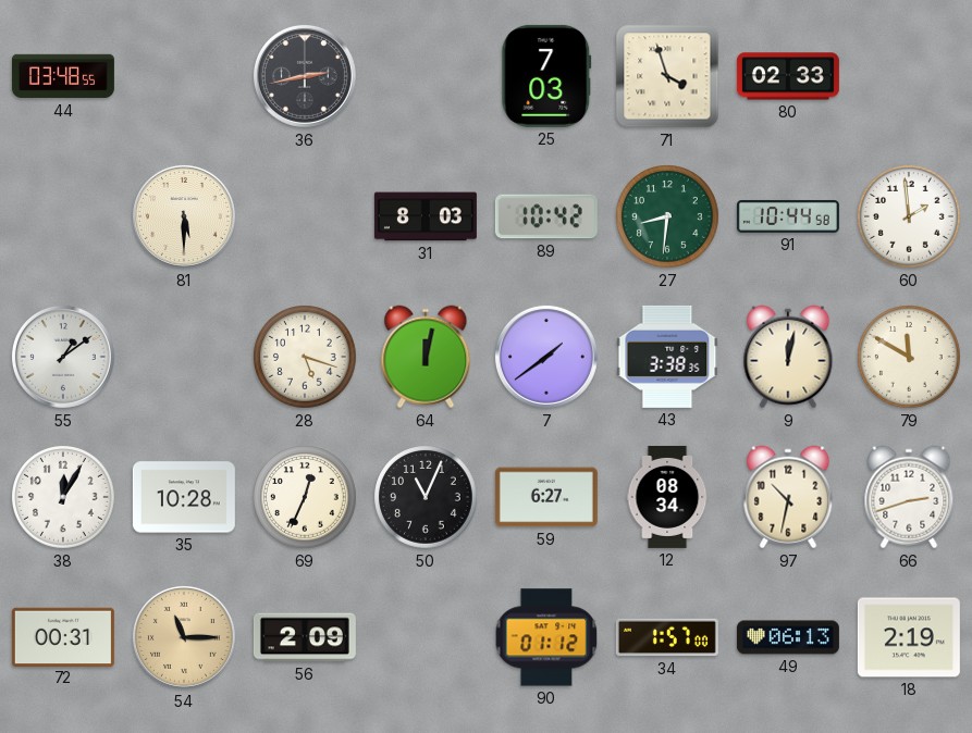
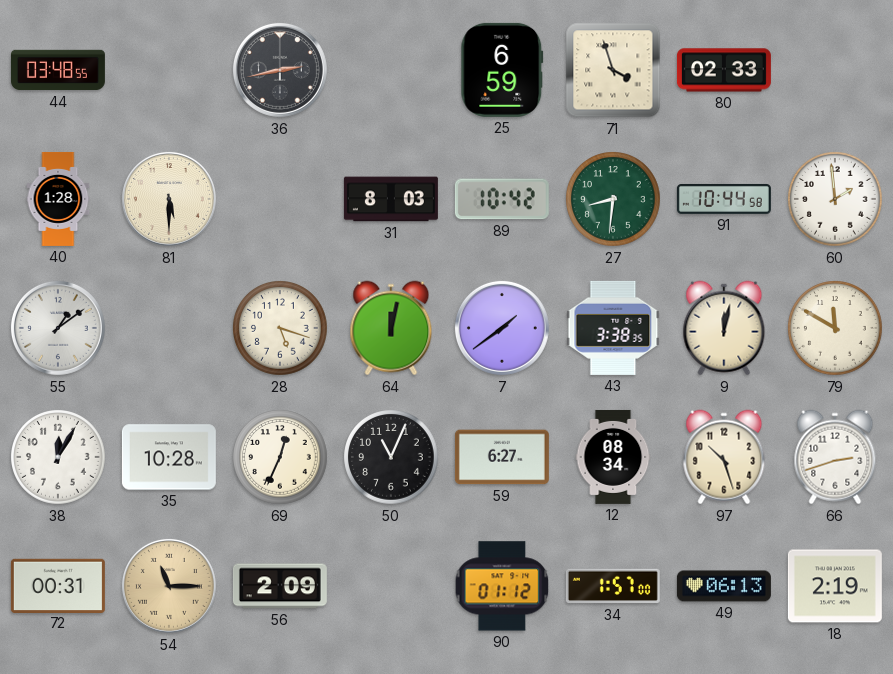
25: 7:03 -> 6:59
40: none -> 1:28
97: 10:32 -> 10:27
